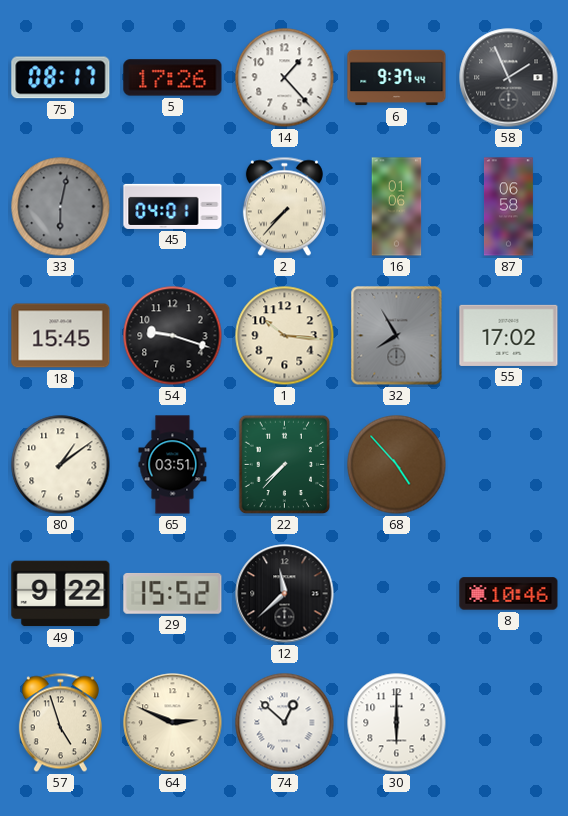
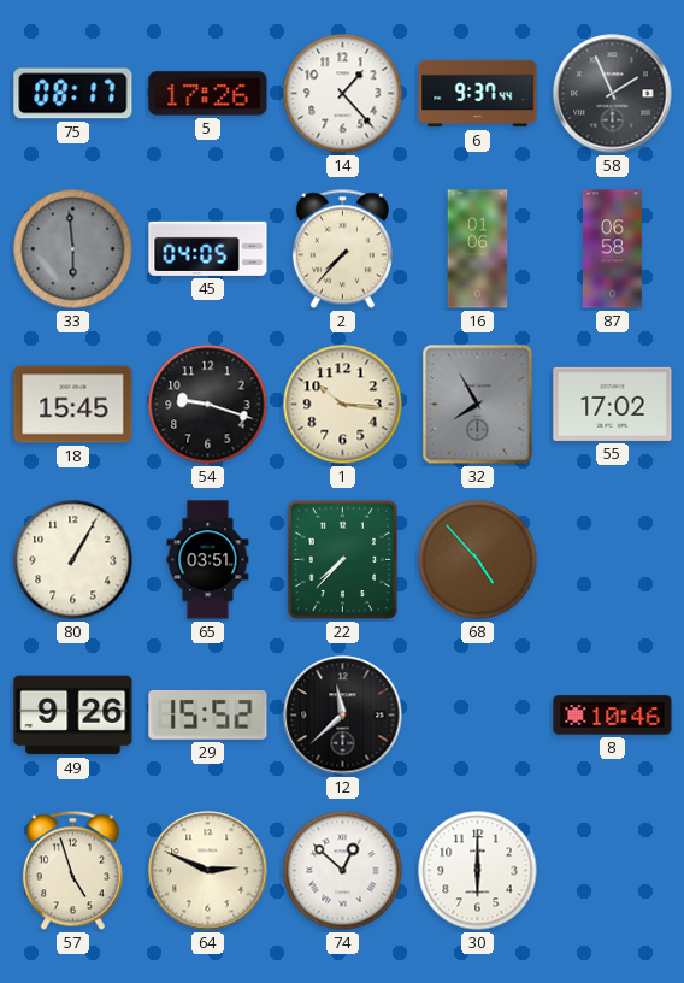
33: 6:02 -> 5:59
45: 04:01 -> 04:05
80: 1:09 -> 1:05
49: 9:22 -> 9:26
